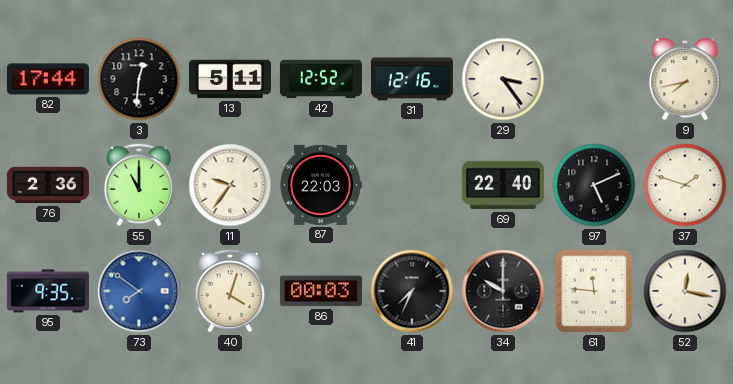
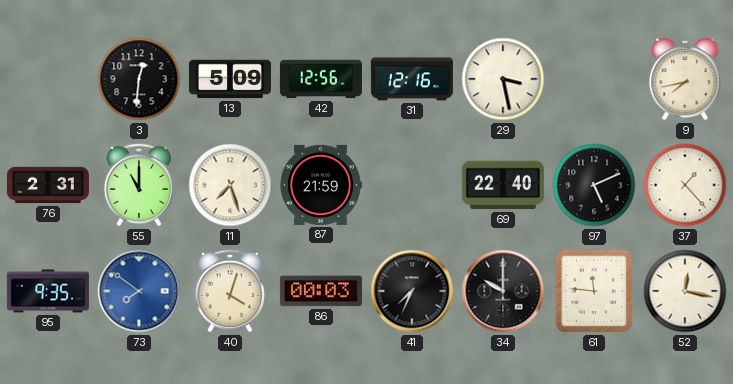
82: 17:44 -> none
13: 5:11 -> 5:09
42: 12:52 -> 12:56
29: 3:24 -> 3:28
76: 2:36 -> 2:31
11: 9:36 -> 7:27
87: 22:03 -> 21:59
37: 1:48 -> 1:23
